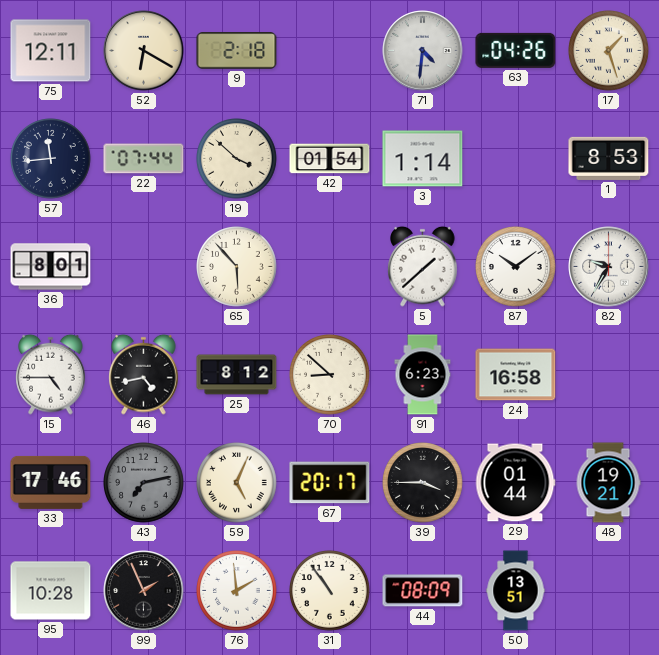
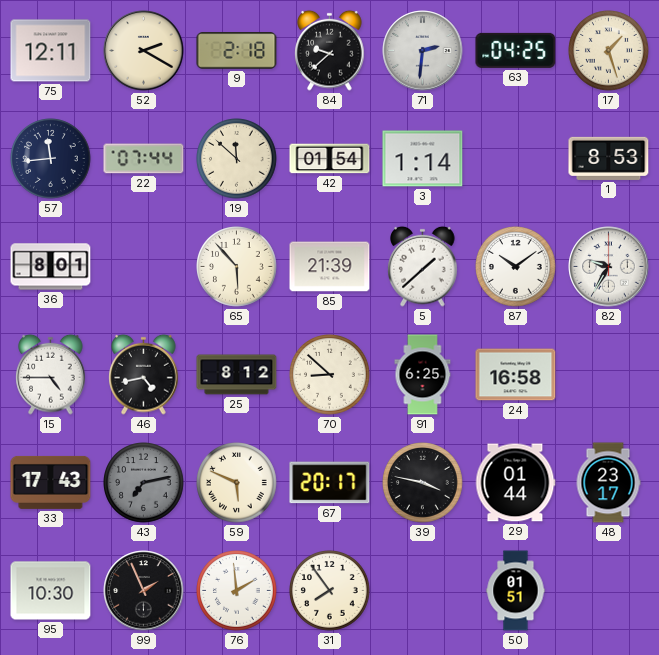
52: 6:20 -> 2:20
84: none -> 9:38
71: 4:31 -> 2:31
63: 04:26 -> 04:25
19: 3:52 -> 11:52
85: none -> 21:39
91: 6:23 -> 6:25
33: 17:46 -> 17:43
59: 5:04 -> 5:49
39: 3:45 -> 3:47
48: 19:21 -> 23:17
95: 10:28 -> 10:30
31: 10:54 -> 7:54
44: 08:09 -> none
50: 13:51 -> 01:51
